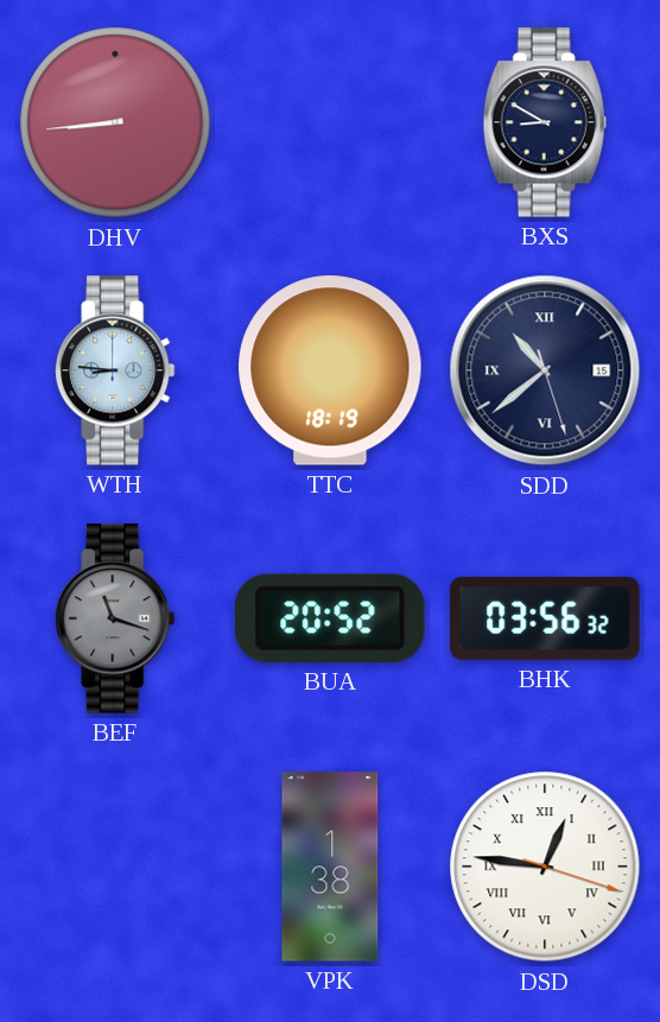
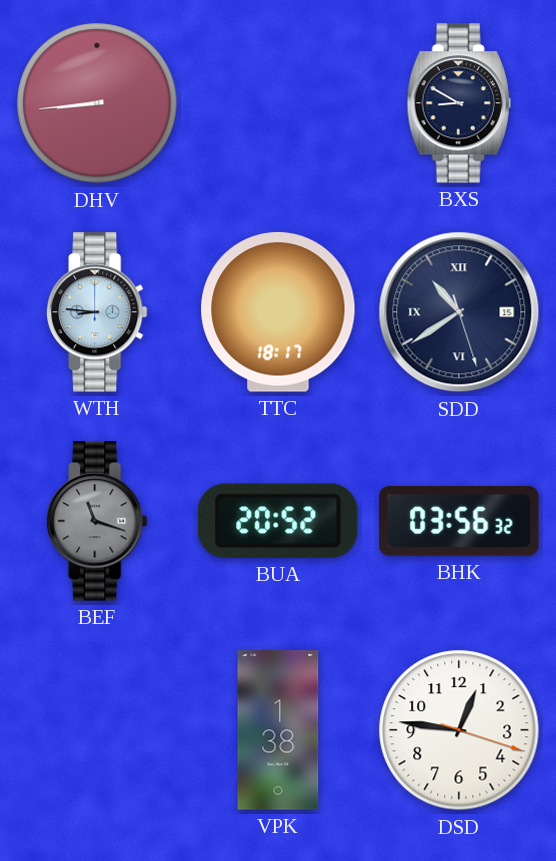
TTC: 18:19 -> 18:17
SDD: 10:38 -> 10:39
DSD numerals: Roman -> Arabic
